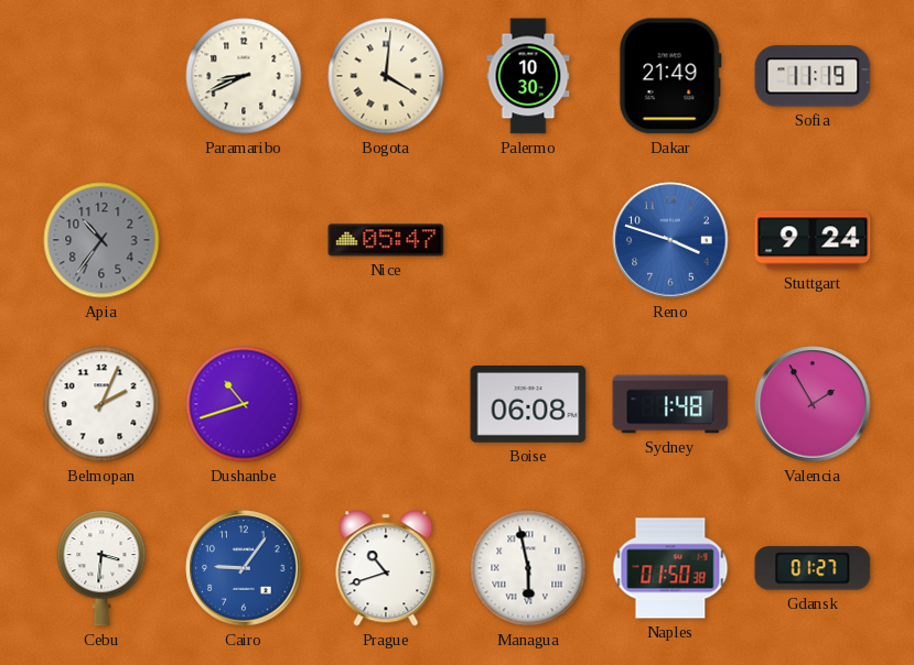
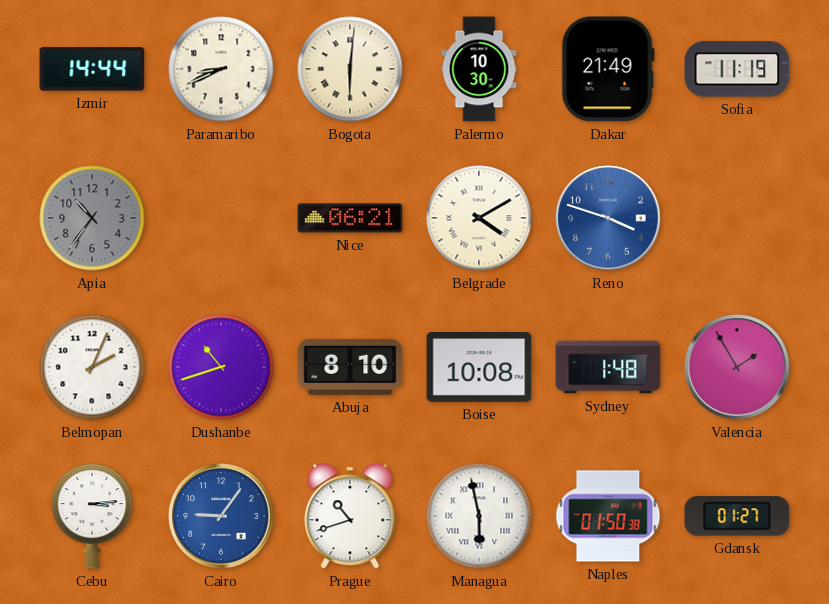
Izmir: none -> 14:44
Bogota: 4:01 -> 6:01
Nice: 05:47 -> 06:21
Belgrade: none -> 4:10
Stuttgart: 9:24 -> none
Abuja: none -> 8:10
Boise: 06:08 -> 10:08
Cebu: 3:31 -> 3:14
